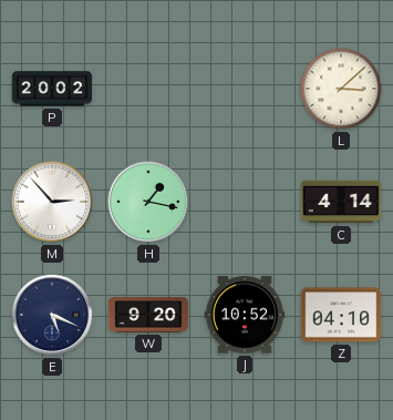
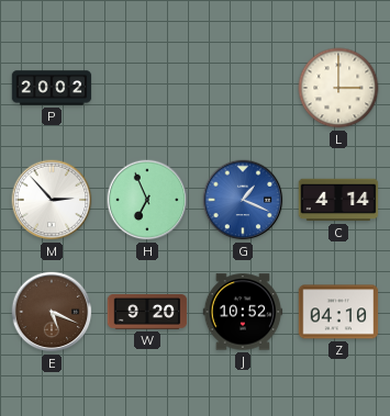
L: 3:08 -> 3:00
H: 1:17 -> 6:56
G: none -> 1:19
E dial: navy -> brown
